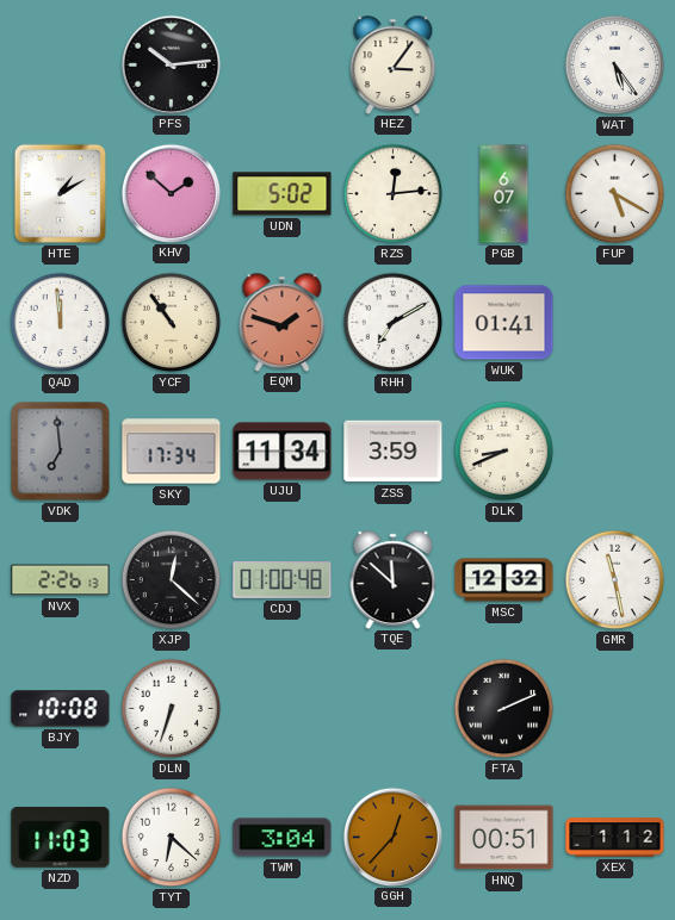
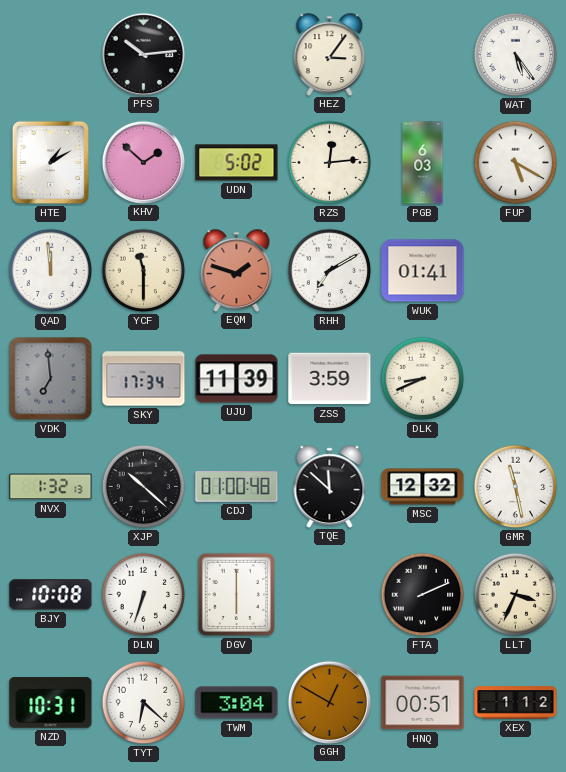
PGB: 6:07 -> 6:03
YCF: 10:54 -> 11:30
UJU: 11:34 -> 11:39
NVX: 2:26 -> 1:32
XJP: 12:22 -> 10:22
DGV: none -> 6:00
LLT: none -> 3:34
NZD: 11:03 -> 10:31
GGH: 12:37 -> 12:50
